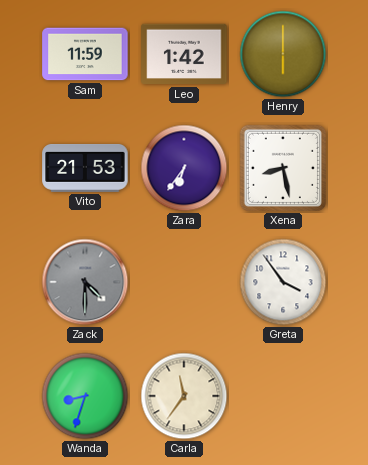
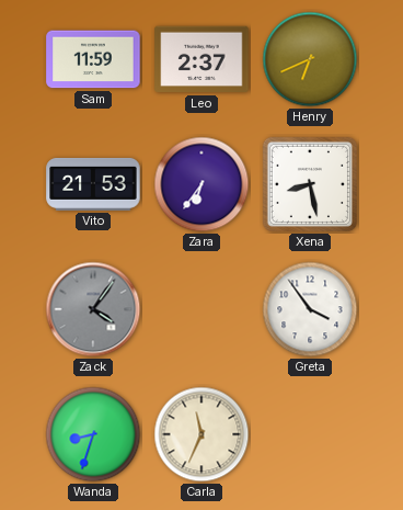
Leo: 1:42 -> 2:37
Henry: 6:00 -> 6:41
Zack: 4:30 -> 4:06
Carla: 11:36 -> 11:34
